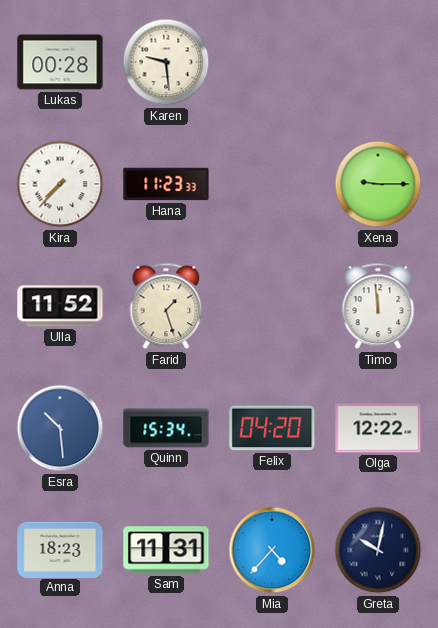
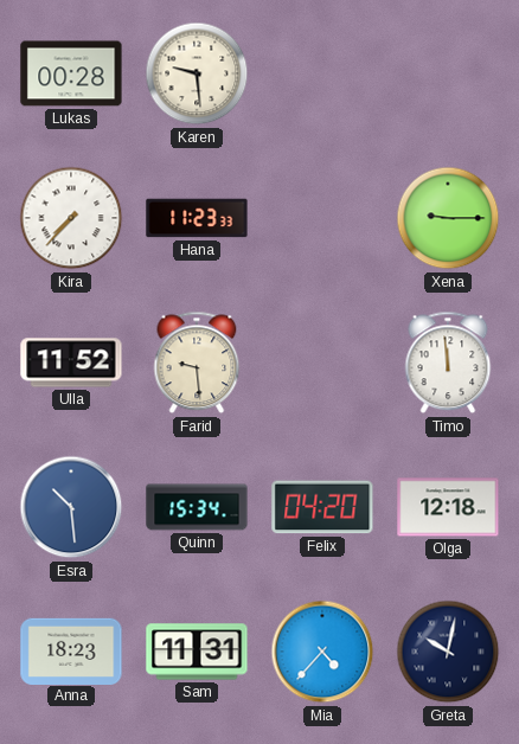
Farid: 1:27 -> 9:29
Olga: 12:22 -> 12:18
